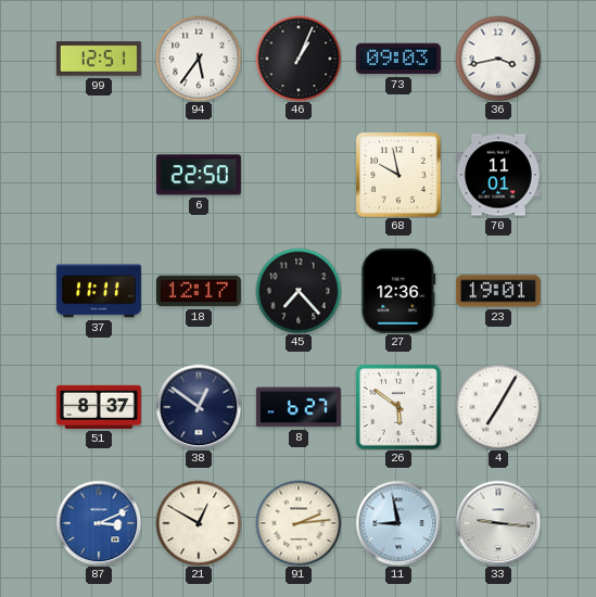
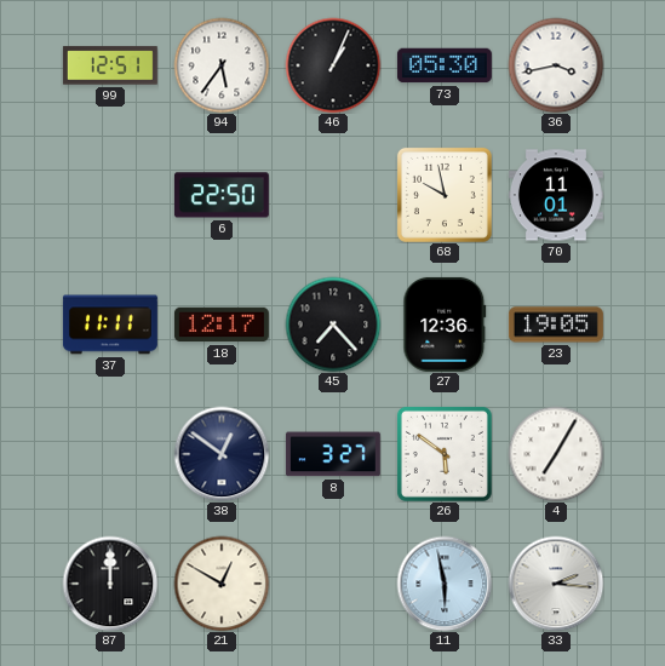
73: 09:03 -> 05:30
23: 19:01 -> 19:05
51: 8:37 -> none
8: 6:27 -> 3:27
87: 3:11 -> 12:00
87 dial: blue -> black
91: 2:14 -> none
11: 8:58 -> 5:58
33: 9:16 -> 2:16
